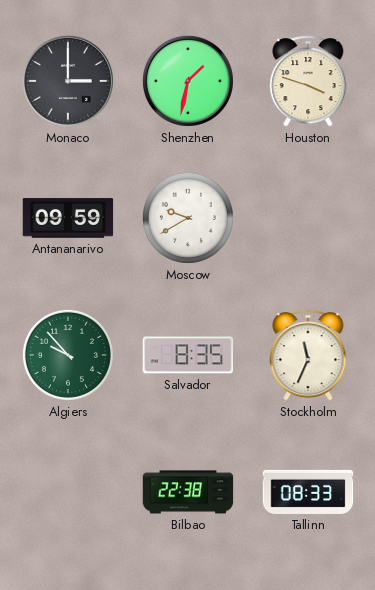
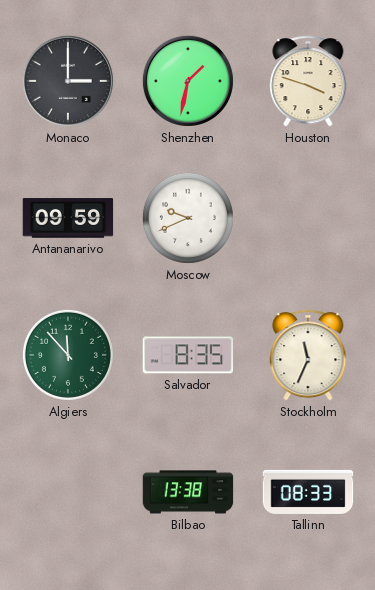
Moscow: 9:40 -> 9:41
Algiers: 9:53 -> 11:53
Bilbao: 22:38 -> 13:38
